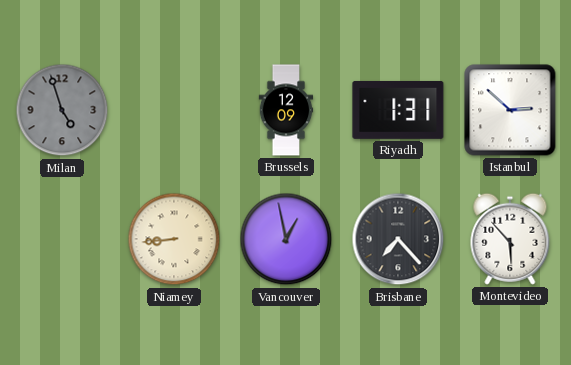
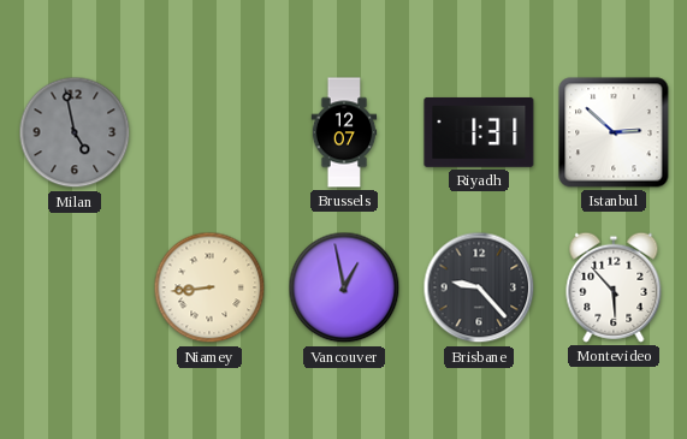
Milan: 4:57 -> 4:58
Brussels: 12:09 -> 12:07
Brisbane: 7:23 -> 9:23
